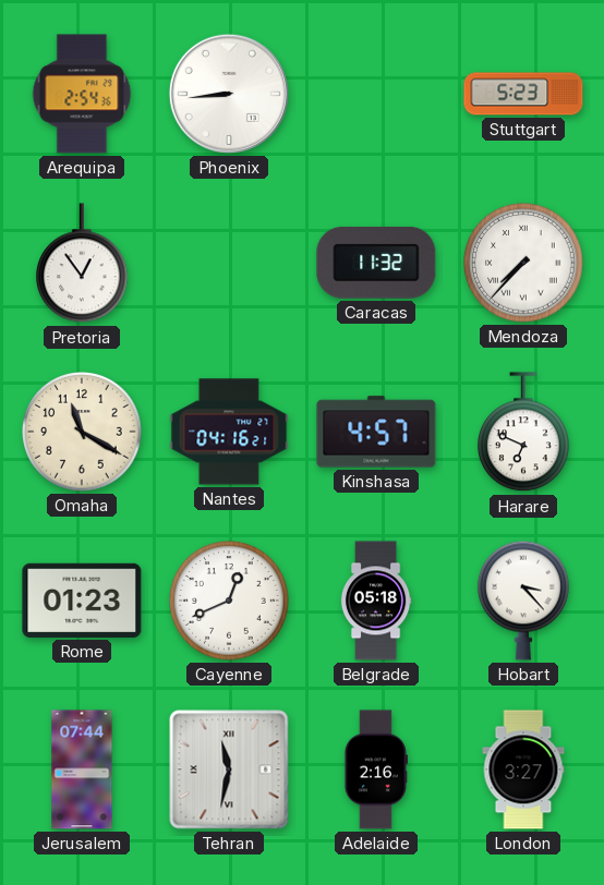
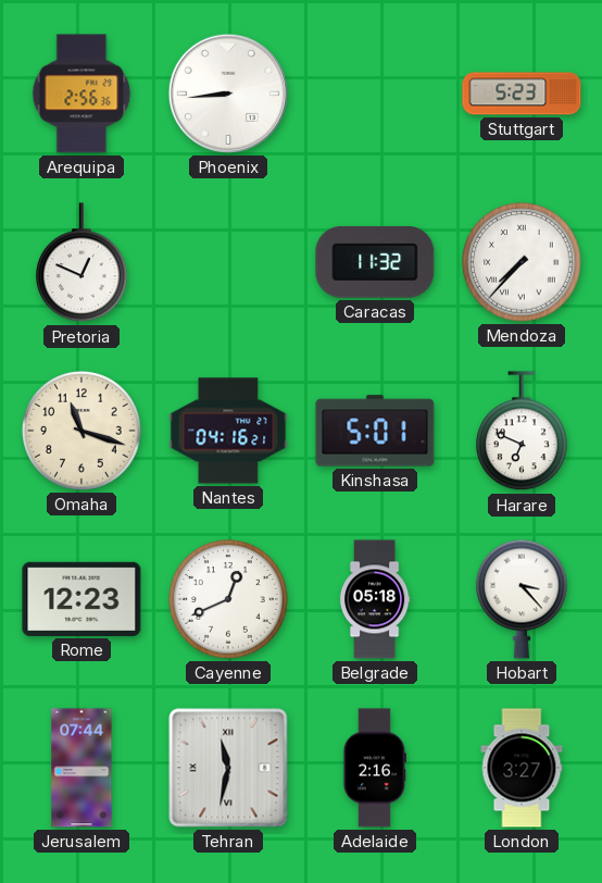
Arequipa: 2:54 -> 2:56
Pretoria: 12:54 -> 12:49
Omaha: 11:20 -> 11:18
Kinshasa: 4:57 -> 5:01
Rome: 01:23 -> 12:23
